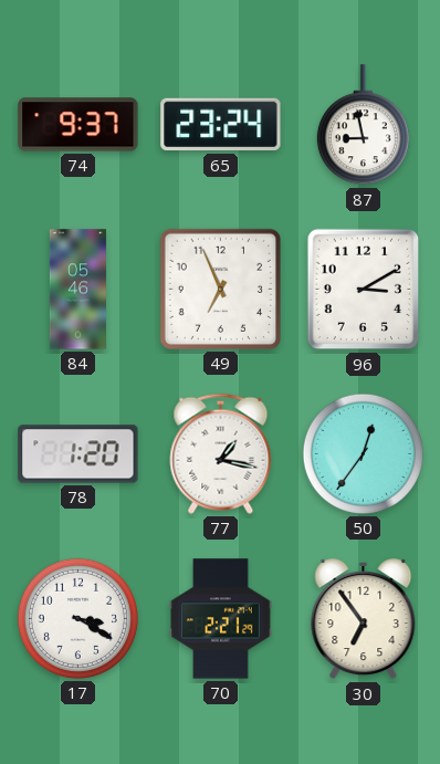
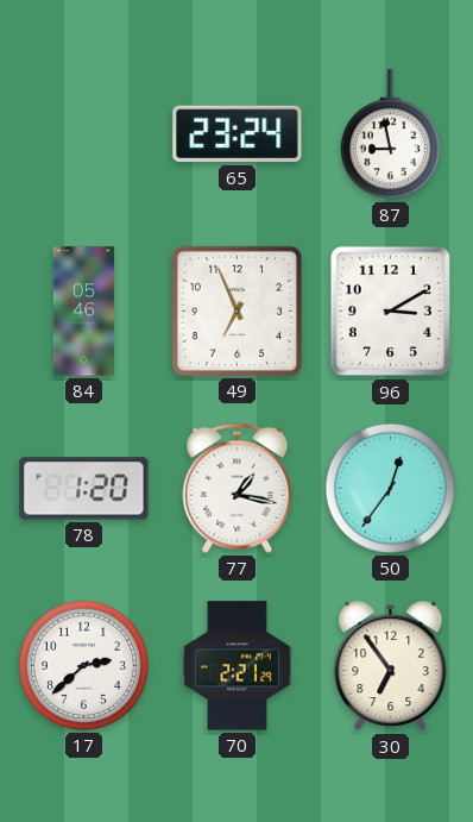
74: 9:37 -> none
17: 3:20 -> 2:38
